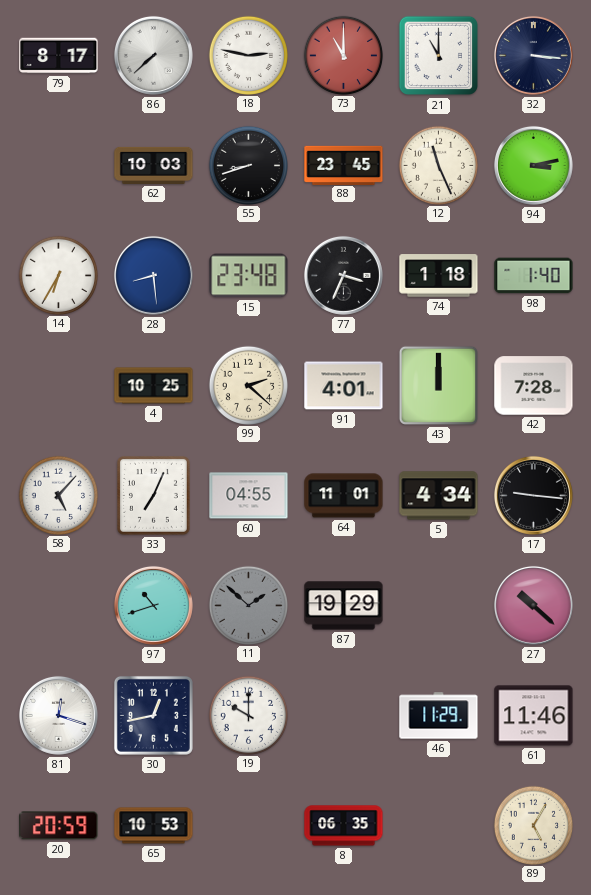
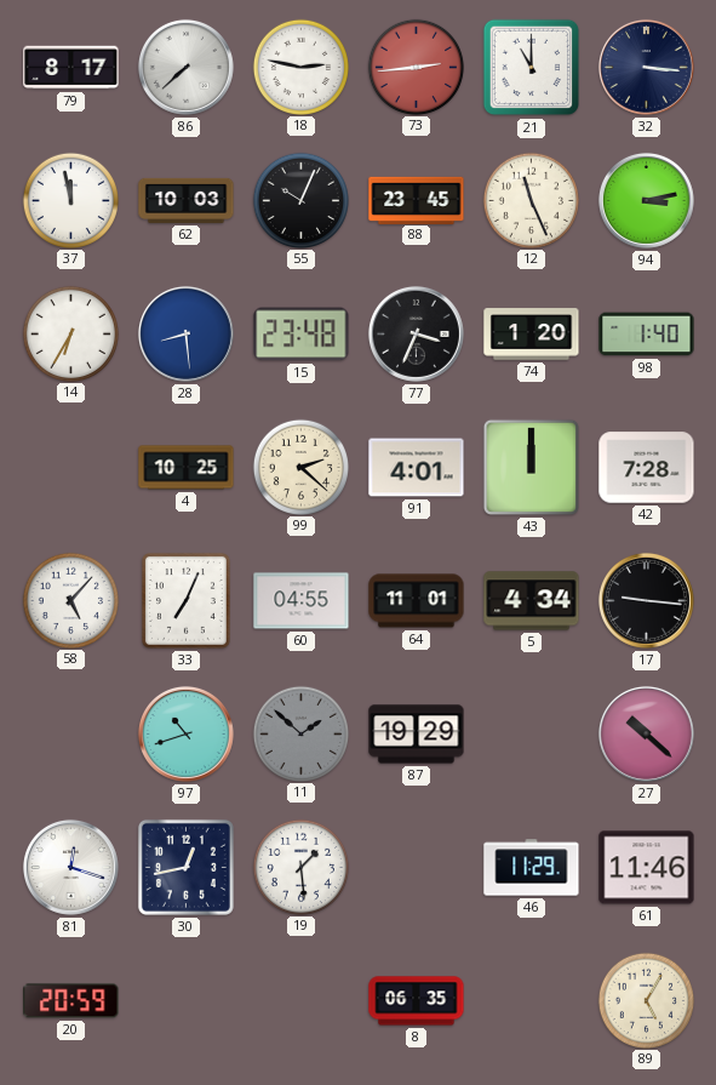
73: 11:00 -> 2:44
37: none -> 11:58
55: 8:42 -> 10:04
74: 1:18 -> 1:20
19: 10:00 -> 1:29
65: 10:53 -> none
